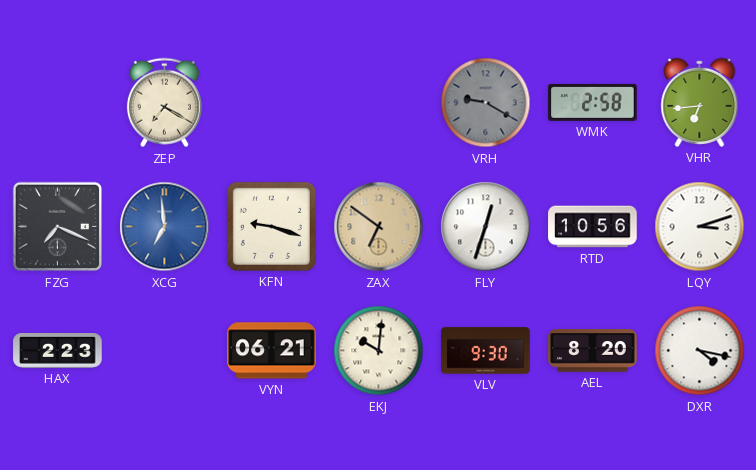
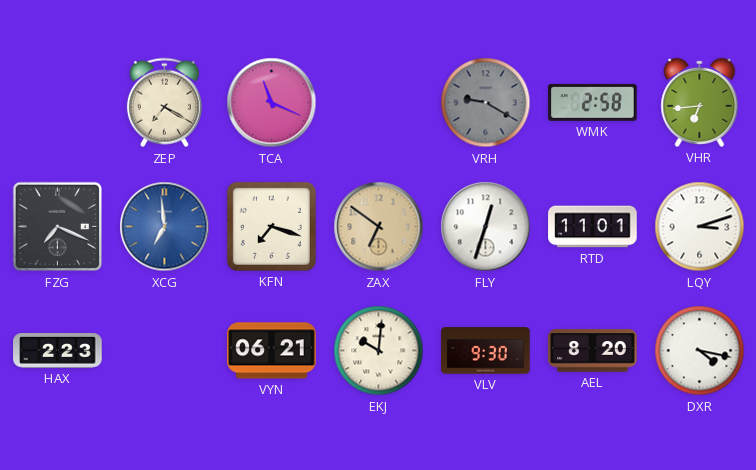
TCA: none -> 11:19
KFN: 9:18 -> 7:18
RTD: 10:56 -> 11:01
